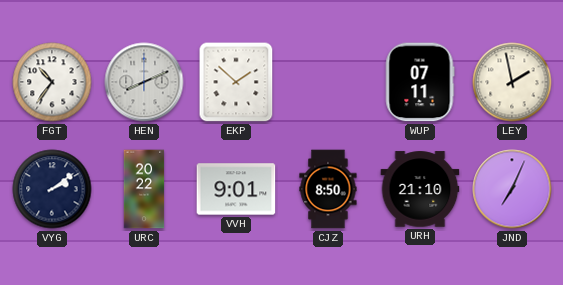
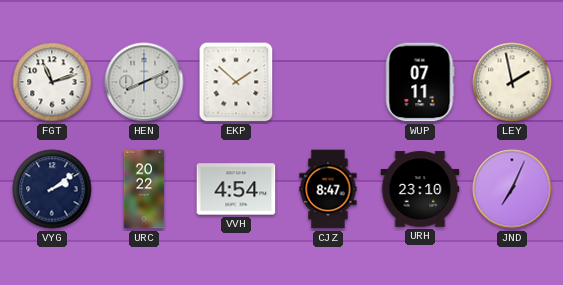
FGT: 10:36 -> 11:12
VVH: 9:01 -> 4:54
CJZ: 8:50 -> 8:47
URH: 21:10 -> 23:10
